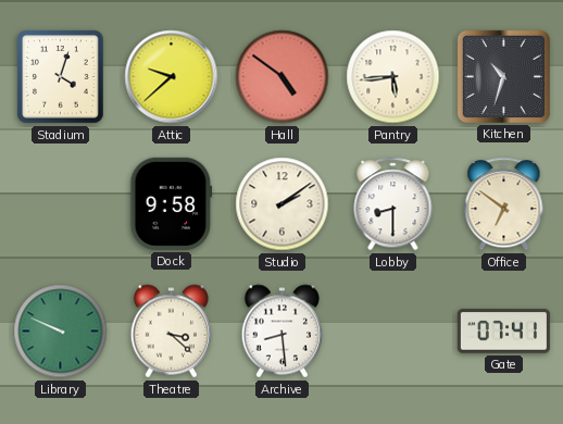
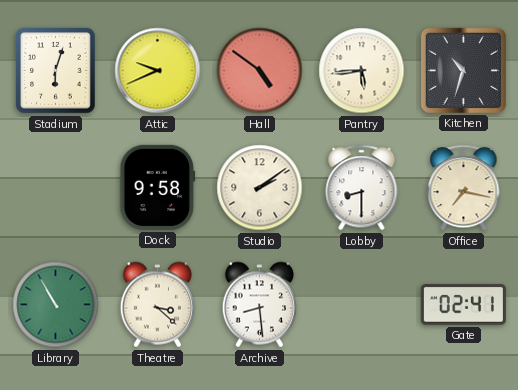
Stadium: 4:03 -> 6:03
Attic: 9:38 -> 9:41
Office: 6:51 -> 7:17
Library: 9:49 -> 10:55
Gate: 07:41 -> 02:41
